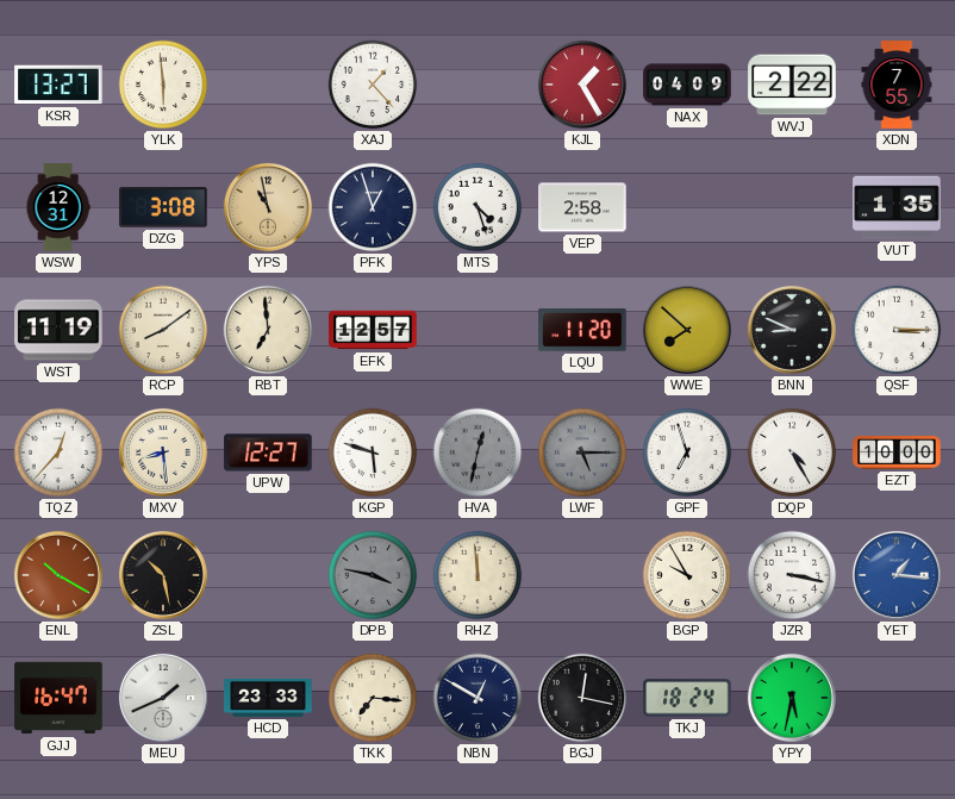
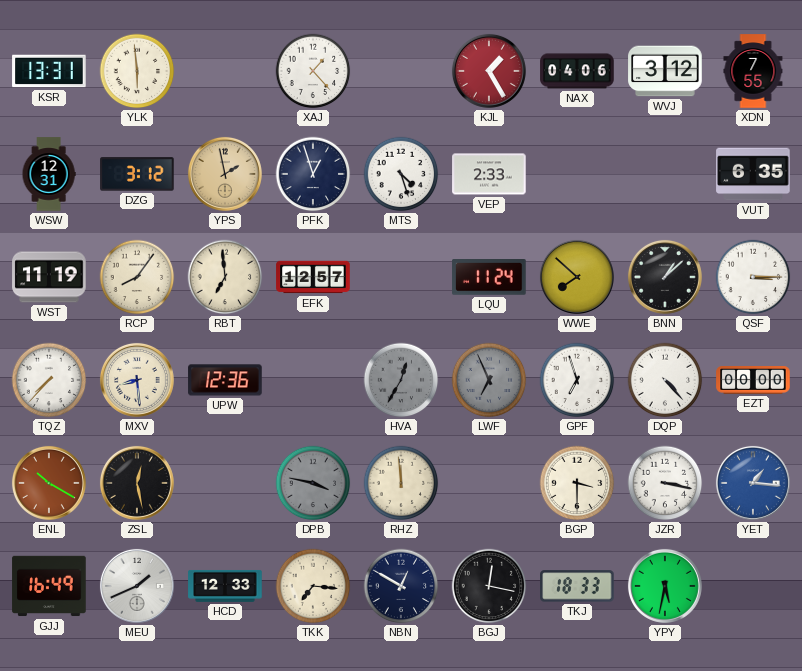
KSR: 13:27 -> 13:31
NAX: 04:09 -> 04:06
WVJ: 2:22 -> 3:12
DZG: 3:08 -> 3:12
YPS: 10:58 -> 1:58
VEP: 2:58 -> 2:33
VUT: 1:35 -> 6:35
RCP: 8:09 -> 8:06
LQU: 11:20 -> 11:24
BNN: 8:49 -> 1:08
TQZ: 12:37 -> 7:37
UPW: 12:27 -> 12:36
KGP: 5:48 -> none
HVA: 12:32 -> 12:35
LWF: 5:15 -> 6:56
DQP: 4:25 -> 4:23
EZT: 10:00 -> 00:00
ZSL: 10:28 -> 12:28
BGP: 9:55 -> 3:30
GJJ: 16:47 -> 16:49
HCD: 23:33 -> 12:33
TKJ: 18:24 -> 18:33
